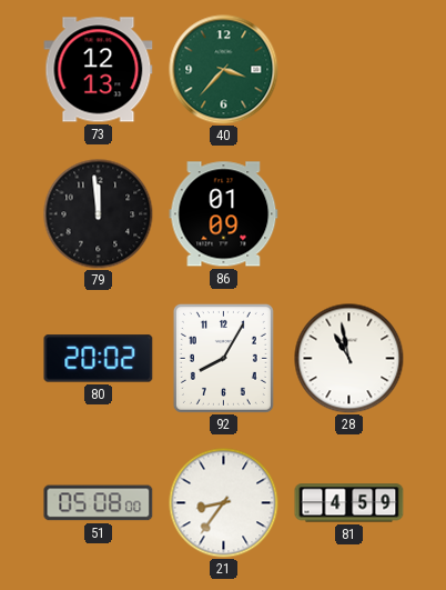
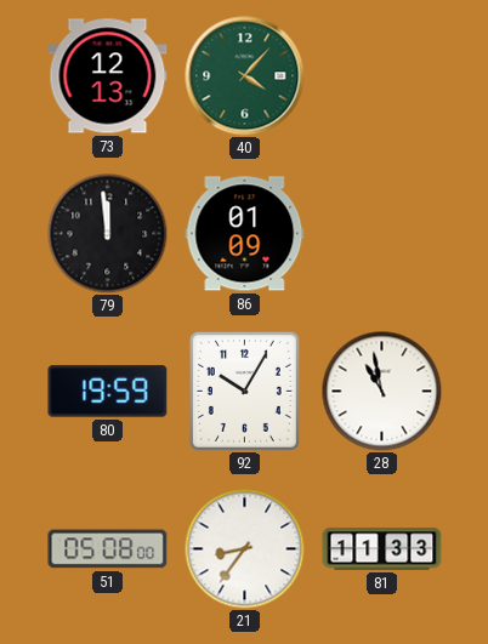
40: 3:37 -> 4:07
80: 20:02 -> 19:59
92: 8:05 -> 10:05
81: 4:59 -> 11:33
